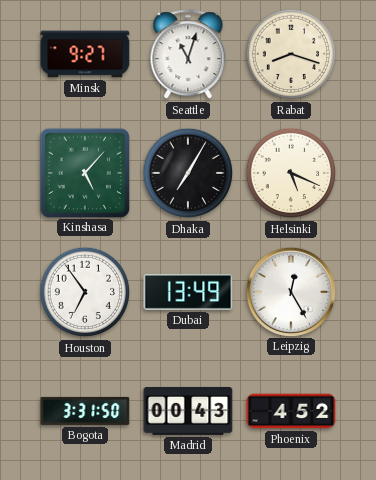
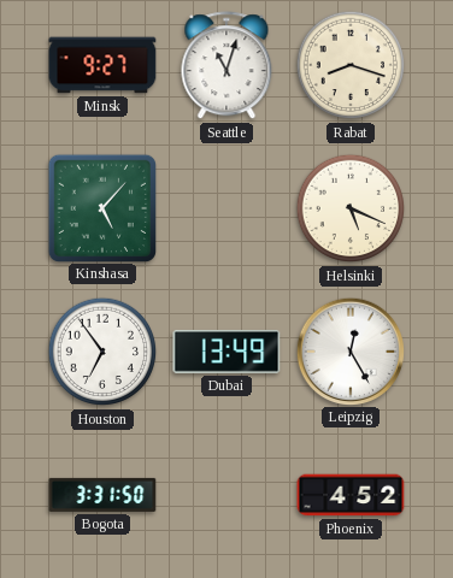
Dhaka: 7:05 -> none
Madrid: 00:43 -> none
